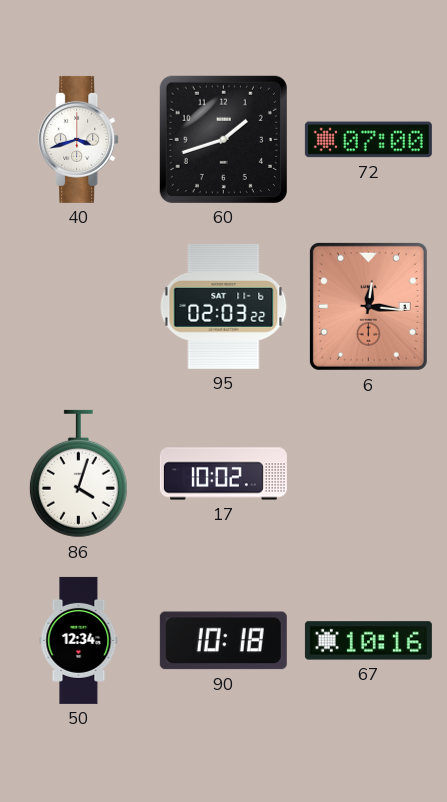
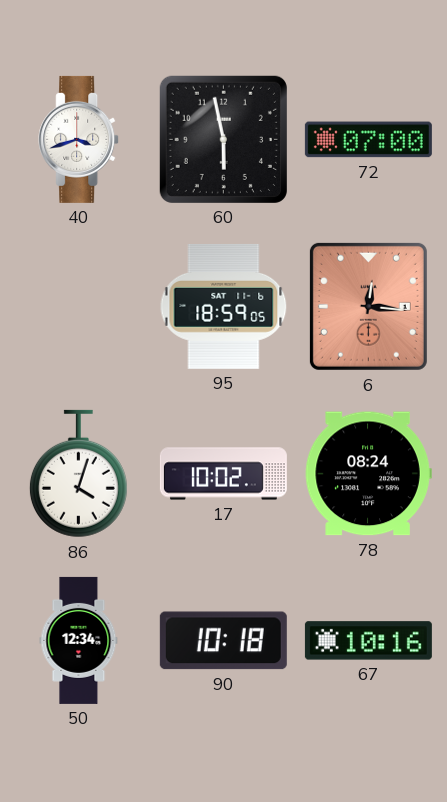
60: 1:42 -> 5:58
95: 02:03 -> 18:59
78: none -> 08:24
